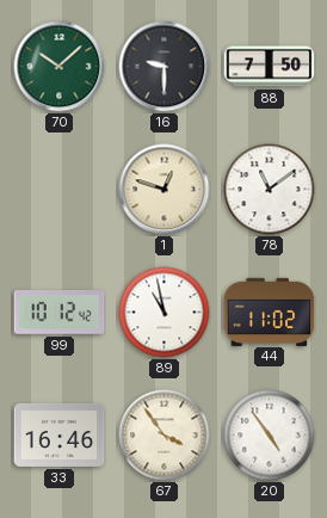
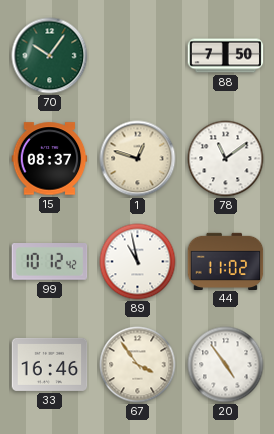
70: 10:08 -> 10:06
16: 9:30 -> none
15: none -> 08:37
